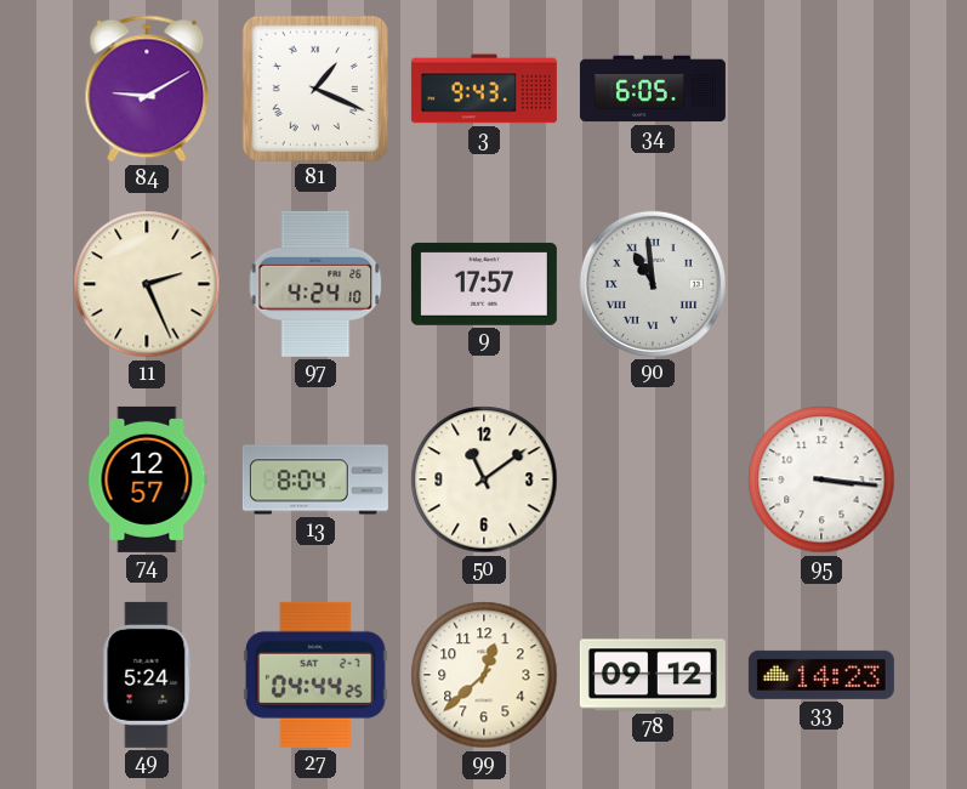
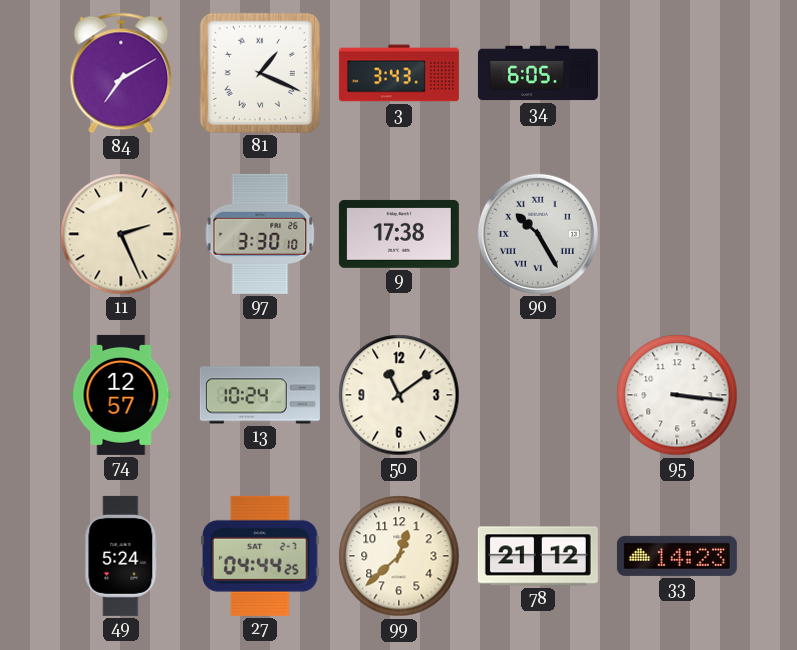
84: 9:10 -> 7:10
3: 9:43 -> 3:43
97: 4:24 -> 3:30
9: 17:57 -> 17:38
90: 10:59 -> 10:25
13: 8:04 -> 10:24
78: 09:12 -> 21:12
